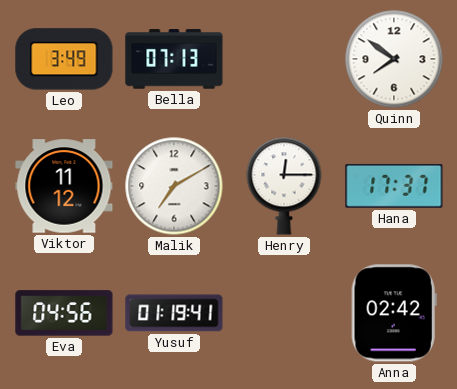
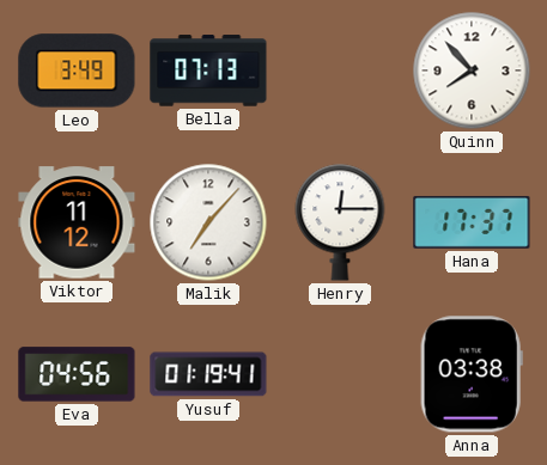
Quinn: 7:51 -> 7:53
Malik: 7:10 -> 7:07
Anna: 02:42 -> 03:38
